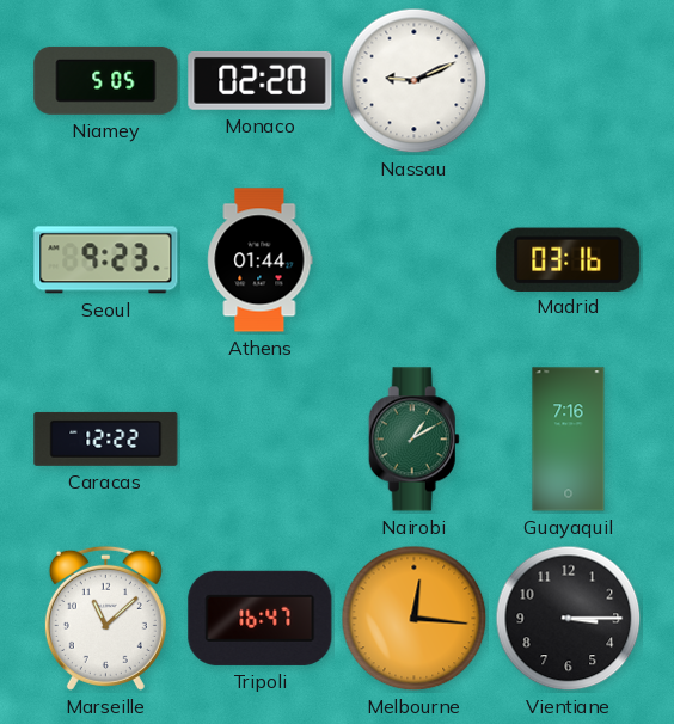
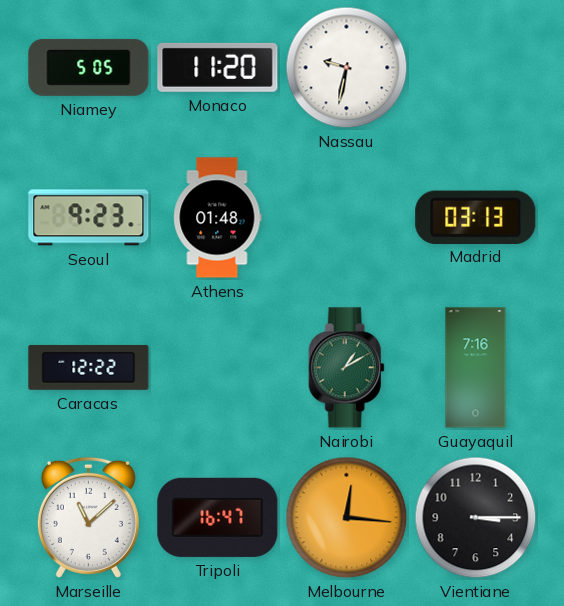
Monaco: 02:20 -> 11:20
Nassau: 9:11 -> 9:32
Athens: 01:44 -> 01:48
Madrid: 03:16 -> 03:13
